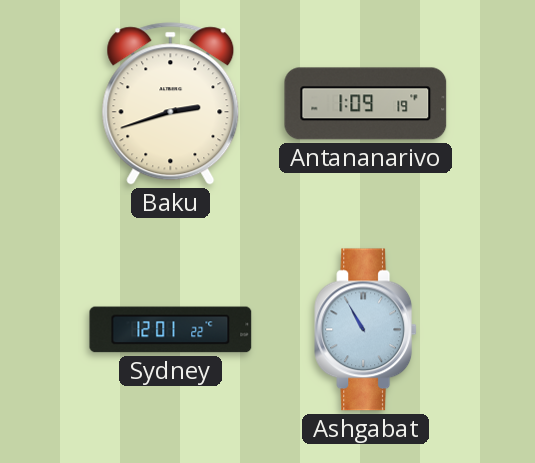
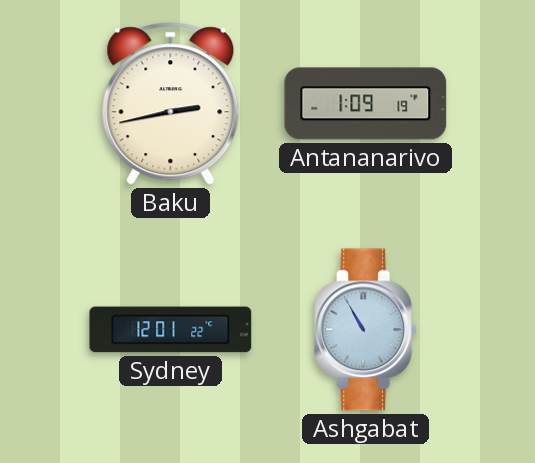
Baku: 2:42 -> 2:43
